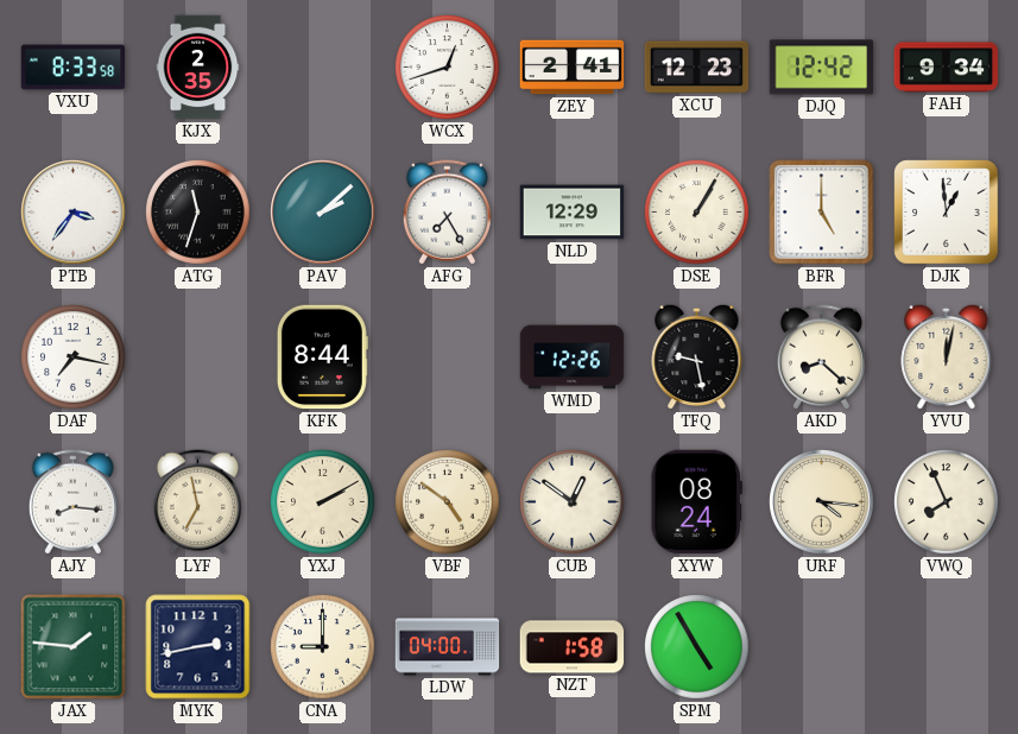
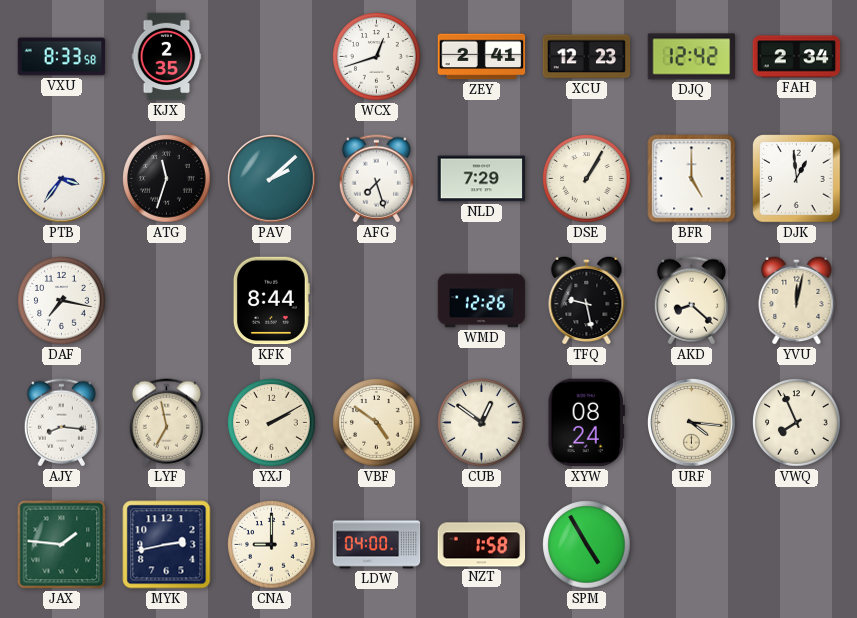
FAH: 9:34 -> 2:34
AFG: 7:25 -> 7:27
NLD: 12:29 -> 7:29
